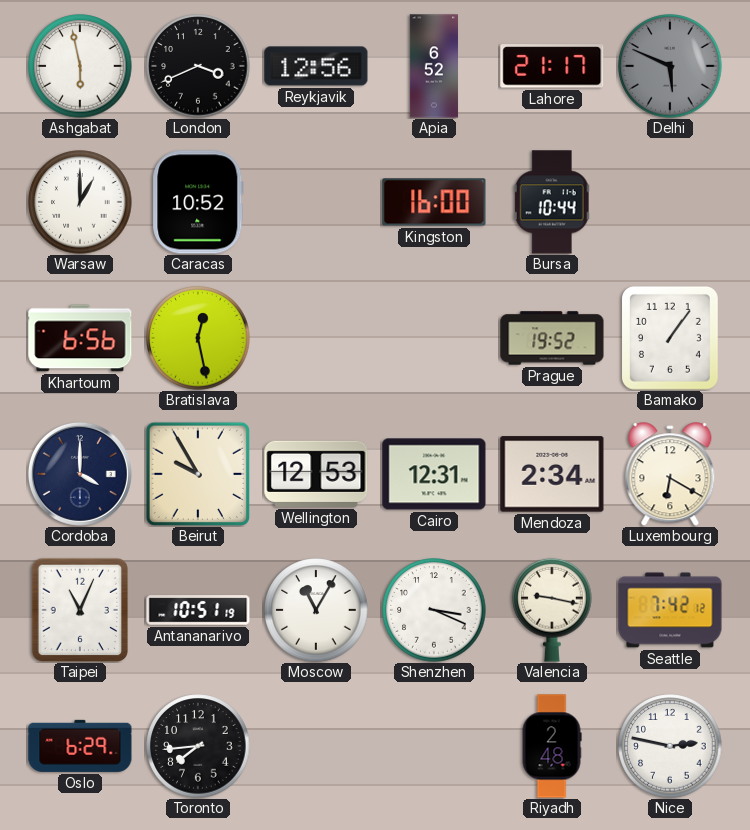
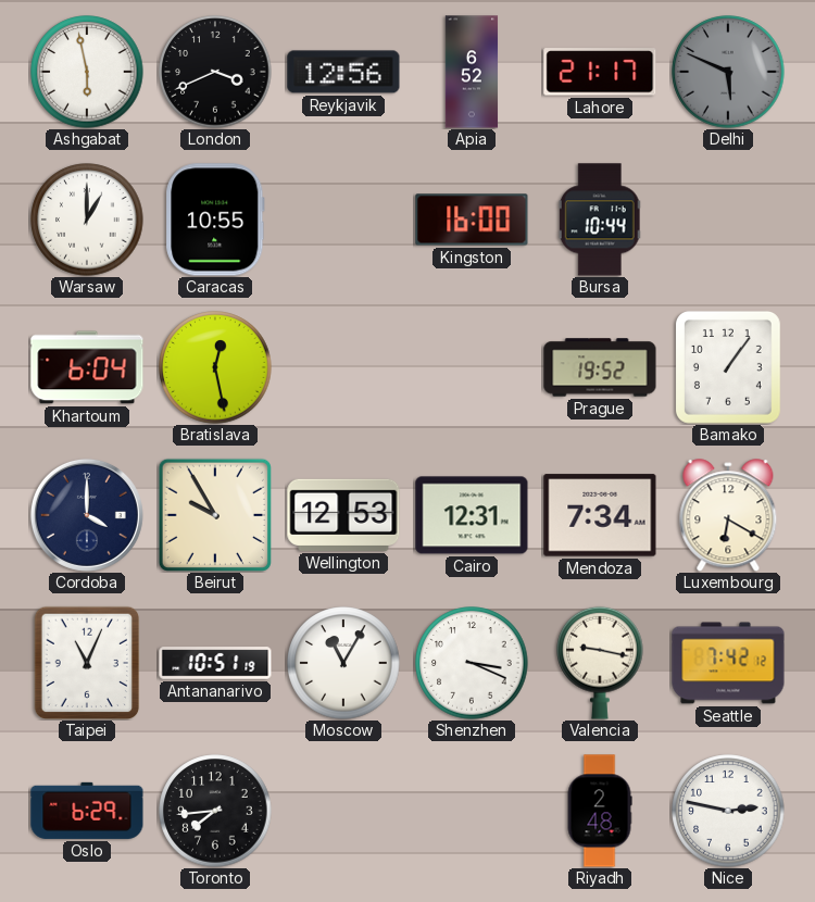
Caracas: 10:52 -> 10:55
Khartoum: 6:56 -> 6:04
Mendoza: 2:34 -> 7:34
